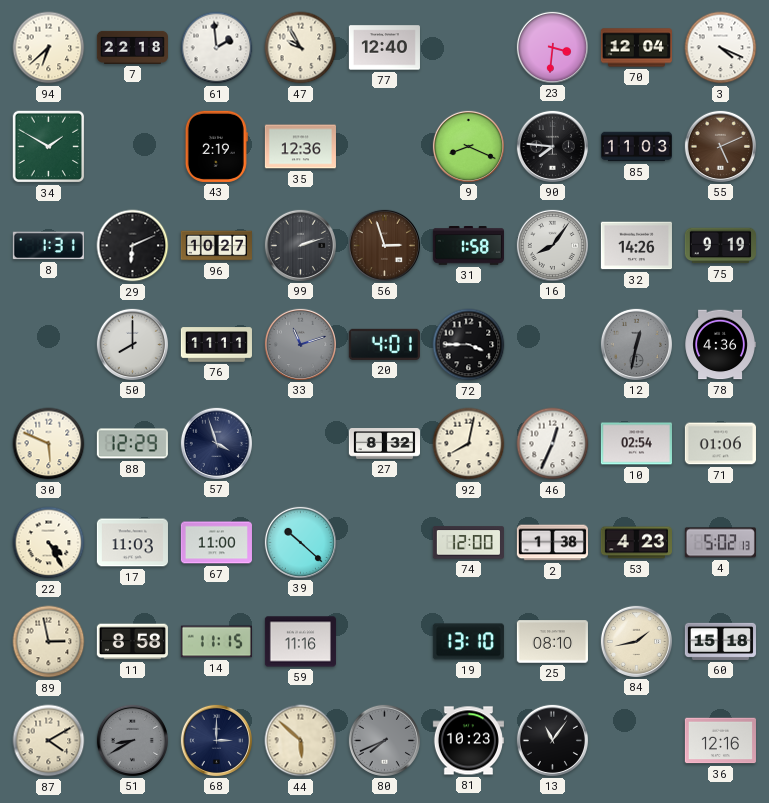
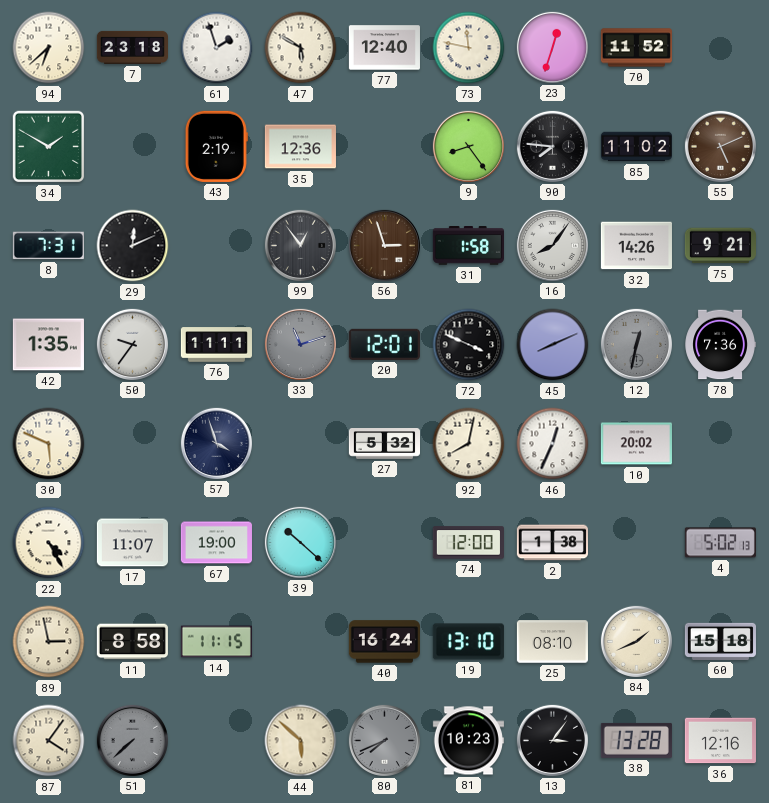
7: 22:18 -> 23:18
61: 1:59 -> 1:57
47: 9:55 -> 5:50
73: none -> 11:47
23: 3:31 -> 12:33
70: 12:04 -> 11:52
3: 4:19 -> none
9: 8:19 -> 8:24
85: 11:03 -> 11:02
8: 1:31 -> 7:31
29: 6:11 -> 12:11
96: 10:27 -> none
99: 2:12 -> 12:54
75: 9:19 -> 9:21
42: none -> 1:35
50: 8:00 -> 9:36
20: 4:01 -> 12:01
72: 3:45 -> 3:49
45: none -> 8:11
78: 4:36 -> 7:36
88: 12:29 -> none
27: 8:32 -> 5:32
10: 02:54 -> 20:02
71: 01:06 -> none
17: 11:03 -> 11:07
67: 11:00 -> 19:00
53: 4:23 -> none
59: 11:16 -> none
40: none -> 16:24
84: 1:43 -> 1:41
87: 4:10 -> 4:06
51: 8:40 -> 7:38
68: 3:00 -> none
13: 11:06 -> 3:06
38: none -> 13:28
